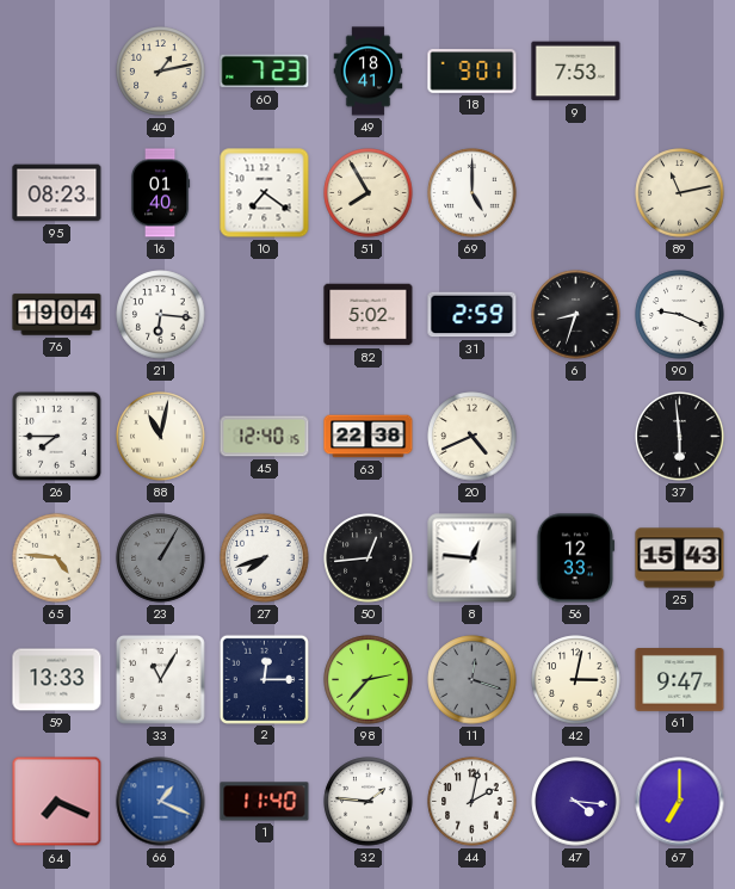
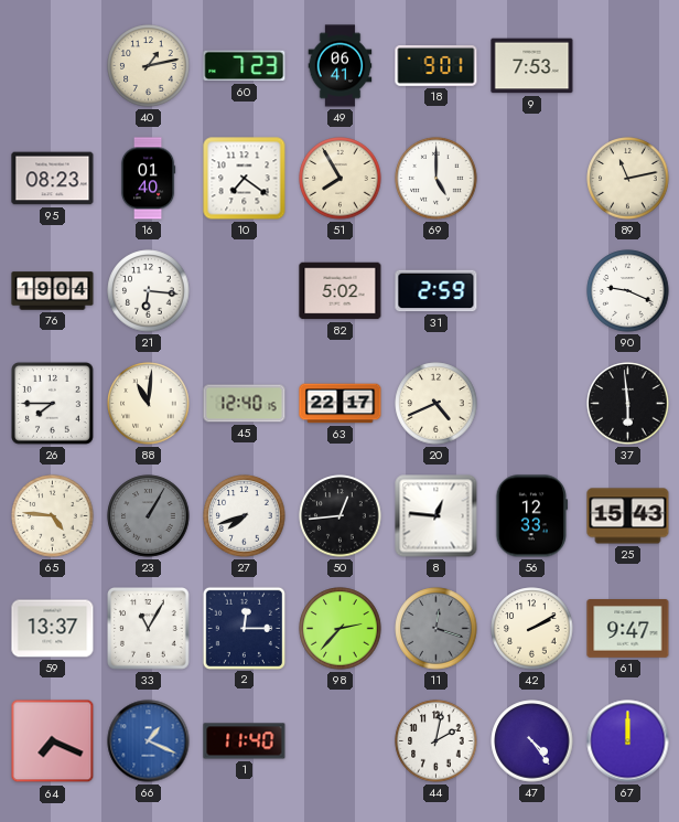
49: 18:41 -> 06:41
6: 8:33 -> none
88: 11:02 -> 11:01
63: 22:38 -> 22:17
59: 13:33 -> 13:37
42: 3:02 -> 2:10
32: 1:46 -> none
47: 4:16 -> 4:24
67: 7:00 -> 12:00
